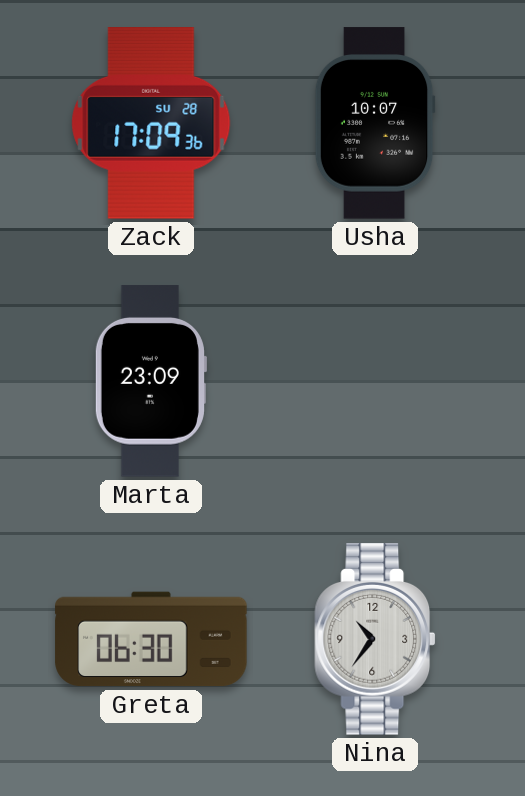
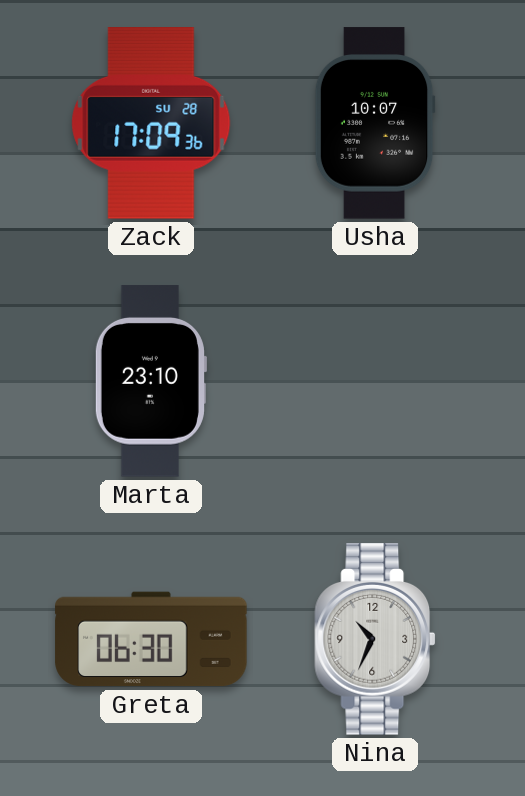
Marta: 23:09 -> 23:10
Nina: 10:36 -> 10:34
